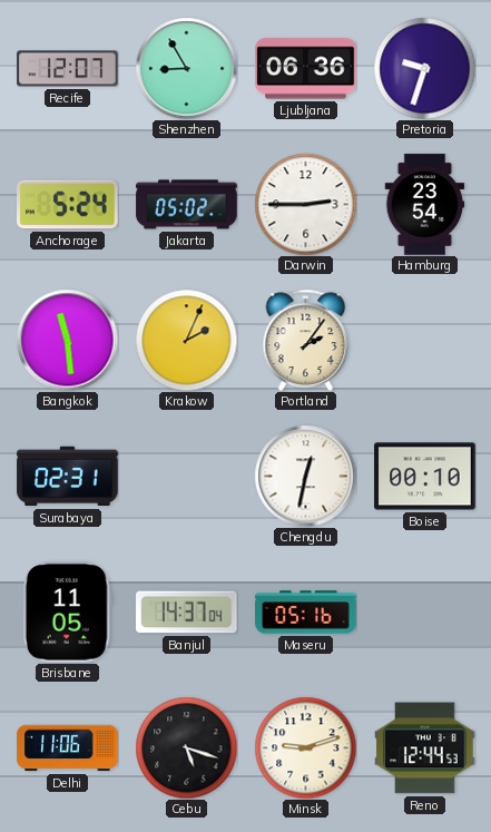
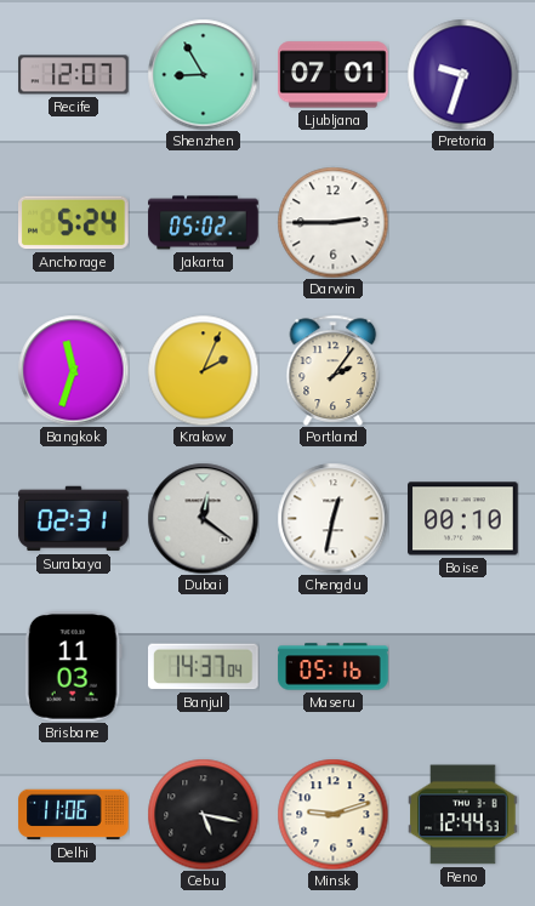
Ljubljana: 06:36 -> 07:01
Hamburg: 23:54 -> none
Bangkok: 11:29 -> 11:33
Dubai: none -> 12:21
Brisbane: 11:05 -> 11:03
Cebu: 5:18 -> 5:17
